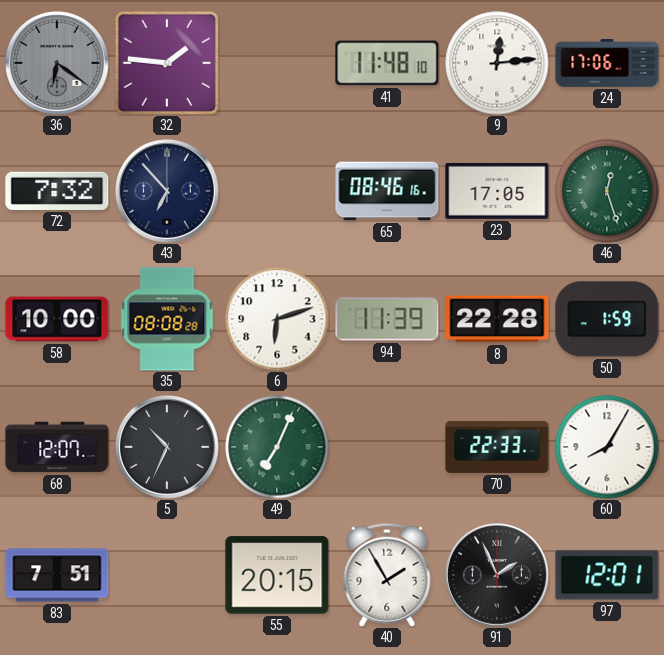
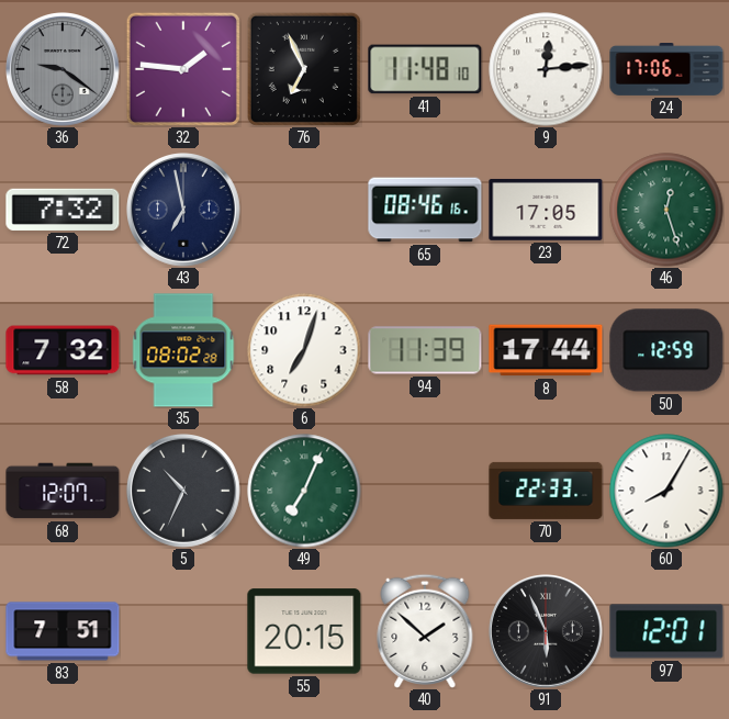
36: 6:21 -> 9:21
76: none -> 6:56
43: 6:53 -> 6:58
58: 10:00 -> 7:32
35: 08:08 -> 08:02
6: 6:12 -> 7:03
8: 22:28 -> 17:44
50: 1:59 -> 12:59
40: 1:55 -> 1:52
91: 1:56 -> 5:56
